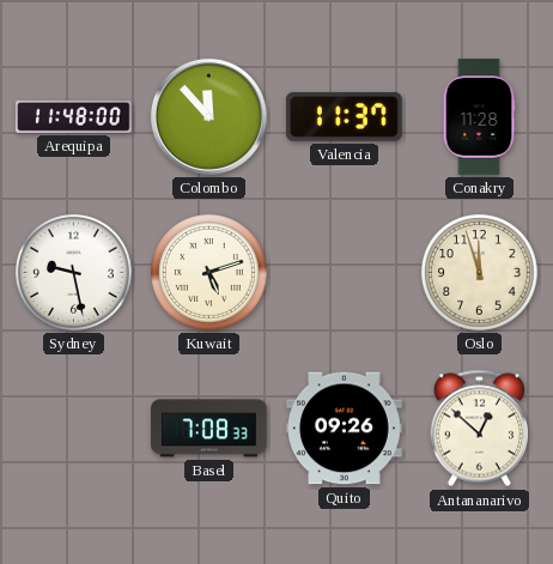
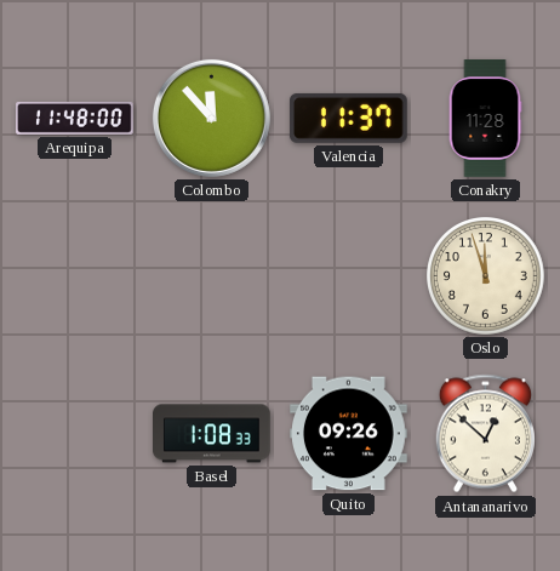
Sydney: 9:28 -> none
Kuwait: 5:12 -> none
Basel: 7:08 -> 1:08
